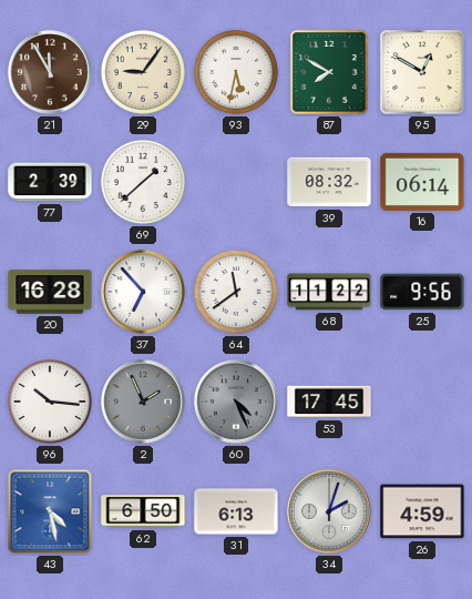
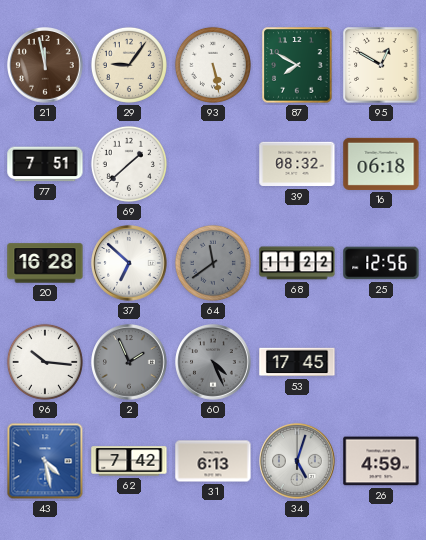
21: 11:55 -> 11:58
93: 5:32 -> 5:28
77: 2:39 -> 7:51
16: 06:14 -> 06:18
37: 6:53 -> 6:52
64 dial: white -> grey
25: 9:56 -> 12:56
62: 6:50 -> 7:42
34: 2:03 -> 5:03
